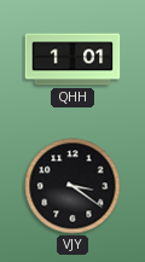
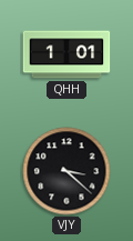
VJY: 3:21 -> 3:22
